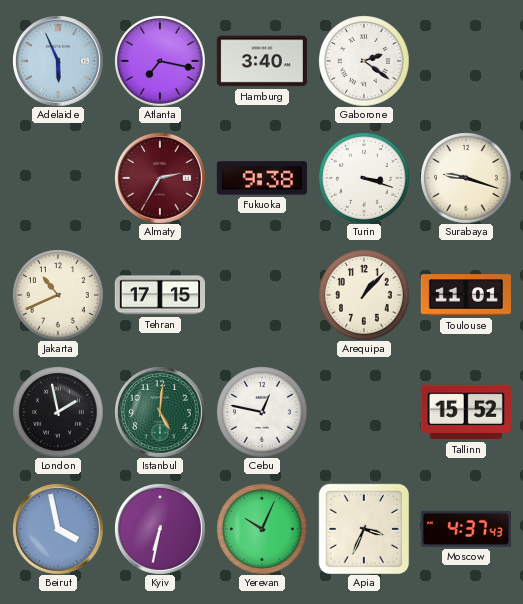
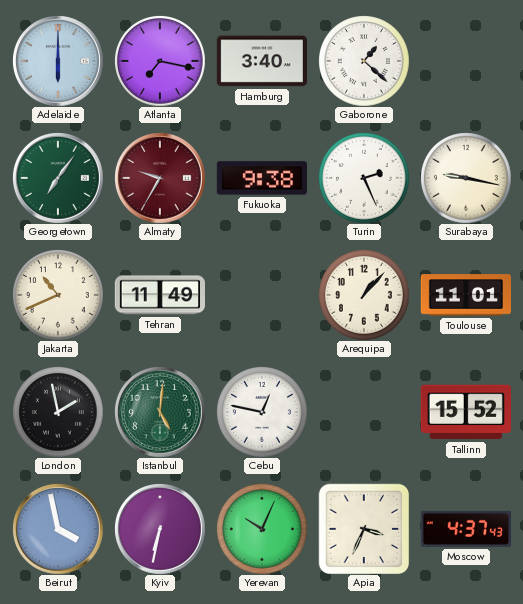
Adelaide: 5:56 -> 6:00
Gaborone: 2:21 -> 1:22
Georgetown: none -> 7:06
Almaty: 2:35 -> 9:35
Turin: 3:18 -> 2:26
Surabaya: 9:18 -> 9:17
Tehran: 17:15 -> 11:49
